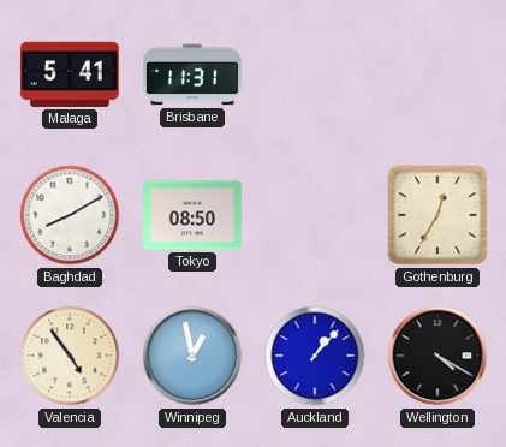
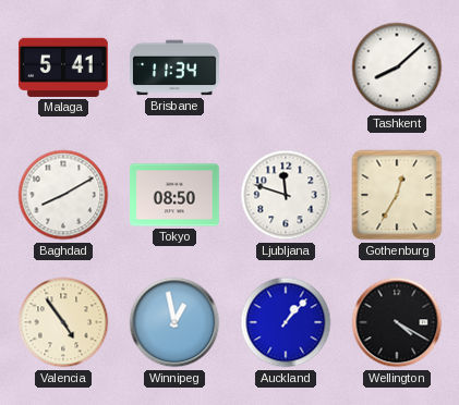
Brisbane: 11:31 -> 11:34
Tashkent: none -> 8:08
Ljubljana: none -> 11:48
